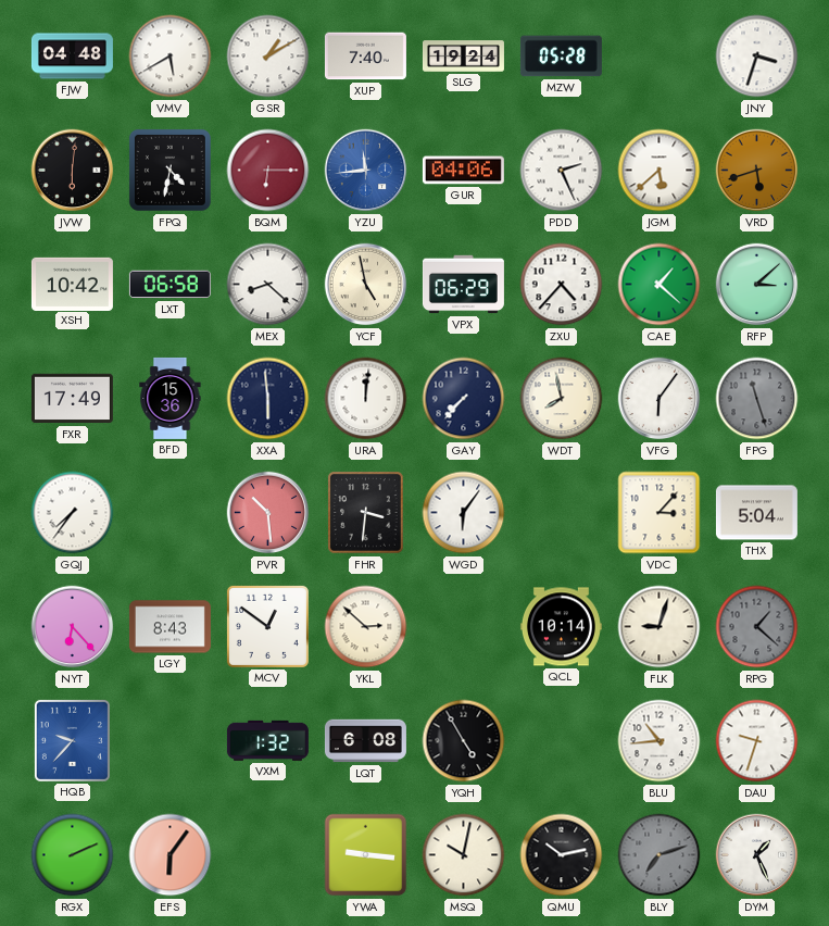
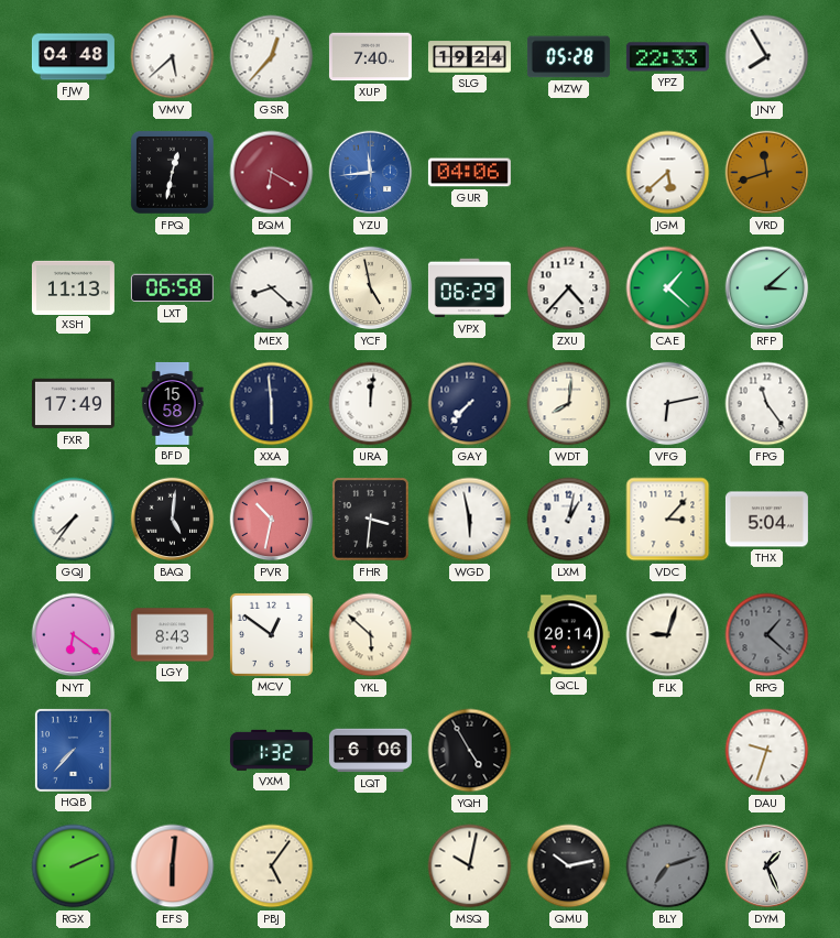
VMV: 5:40 -> 5:38
GSR: 1:10 -> 12:37
YPZ: none -> 22:33
JNY: 3:33 -> 7:55
JVW: 6:01 -> none
FPQ: 4:32 -> 12:32
BQM: 6:15 -> 6:20
PDD: 2:26 -> none
VRD: 5:42 -> 11:42
XSH: 10:42 -> 11:13
BFD: 15:36 -> 15:58
WDT: 7:58 -> 8:01
VFG: 6:06 -> 6:13
FPG: 11:27 -> 11:24
FPG dial: grey -> white
BAQ: none -> 5:01
PVR: 10:29 -> 10:32
WGD: 6:06 -> 5:58
LXM: none -> 1:02
NYT: 6:23 -> 6:21
YKL: 2:52 -> 5:52
QCL: 10:14 -> 20:14
HQB: 9:37 -> 7:37
LQT: 6:08 -> 6:06
BLU: 10:44 -> none
EFS: 6:06 -> 6:01
PBJ: none -> 5:06
YWA: 9:16 -> none
